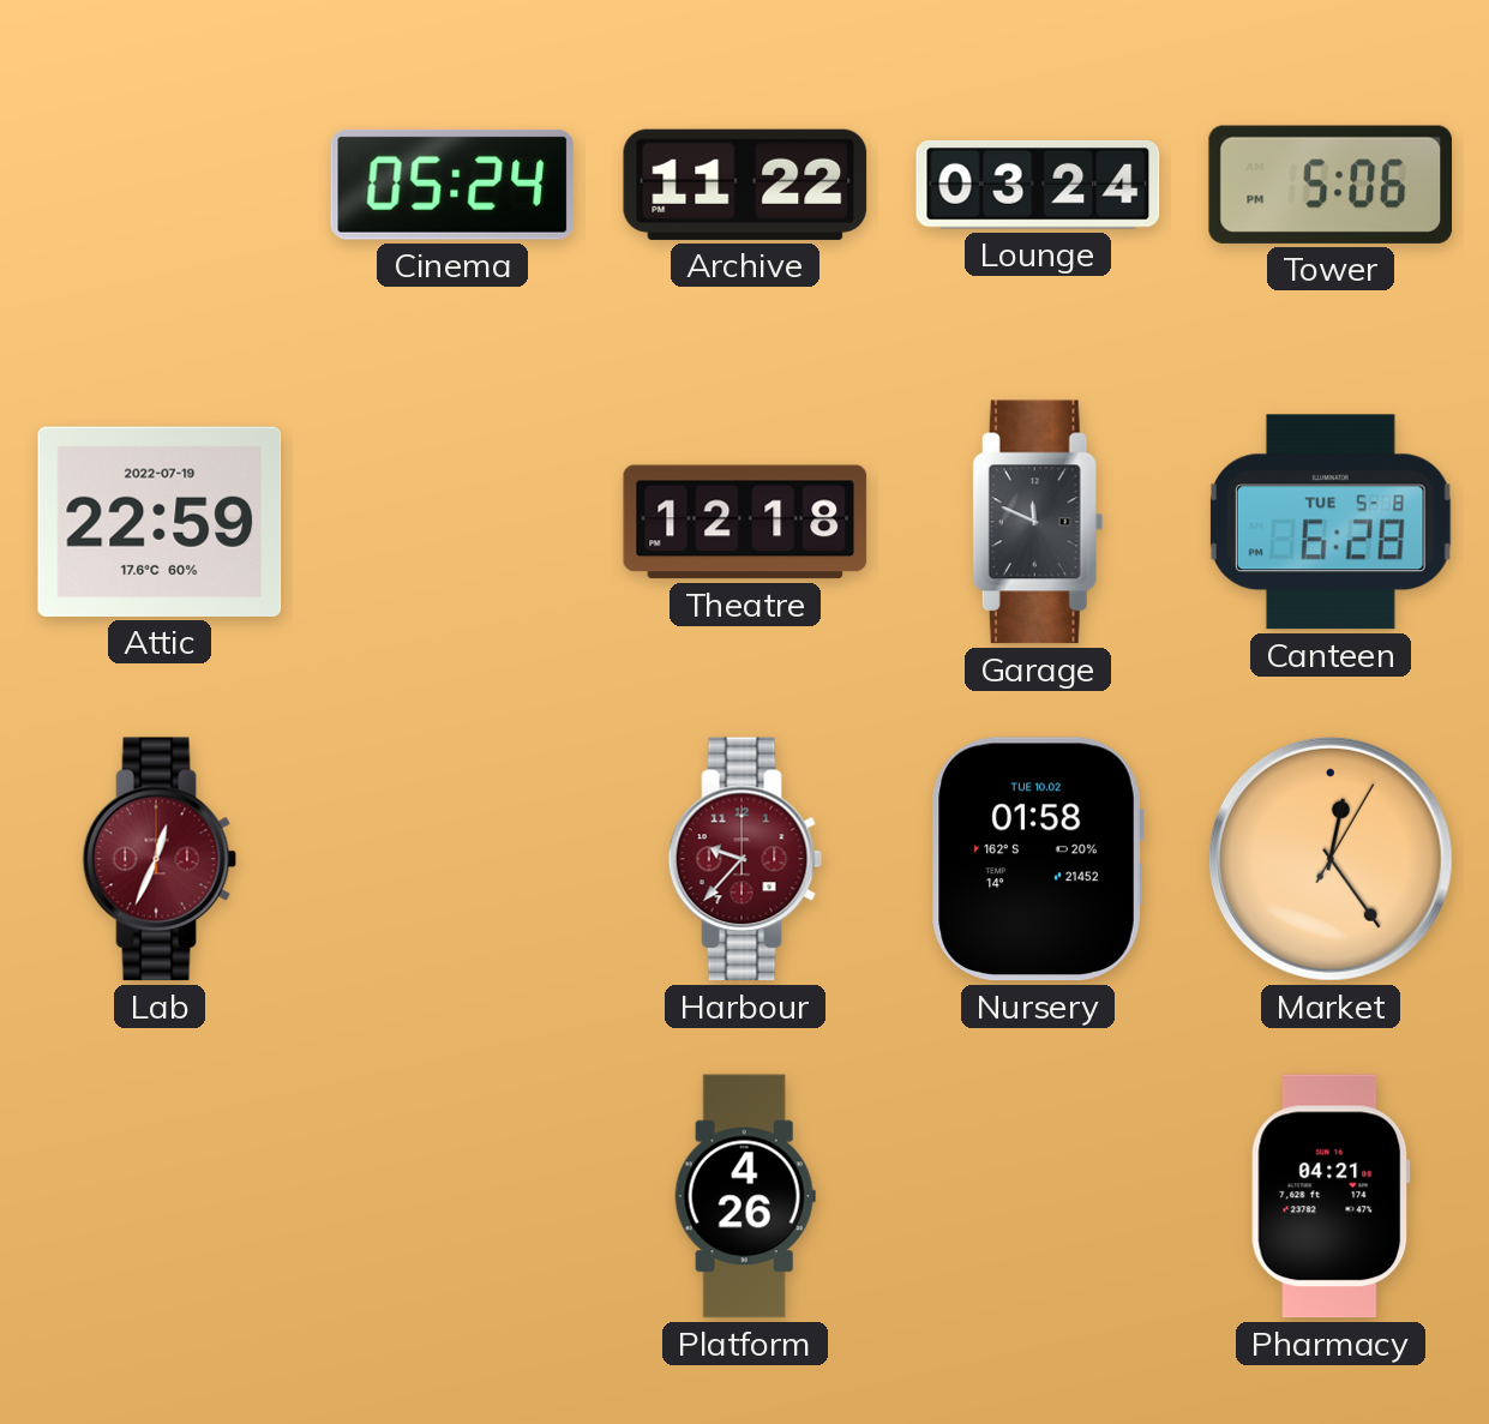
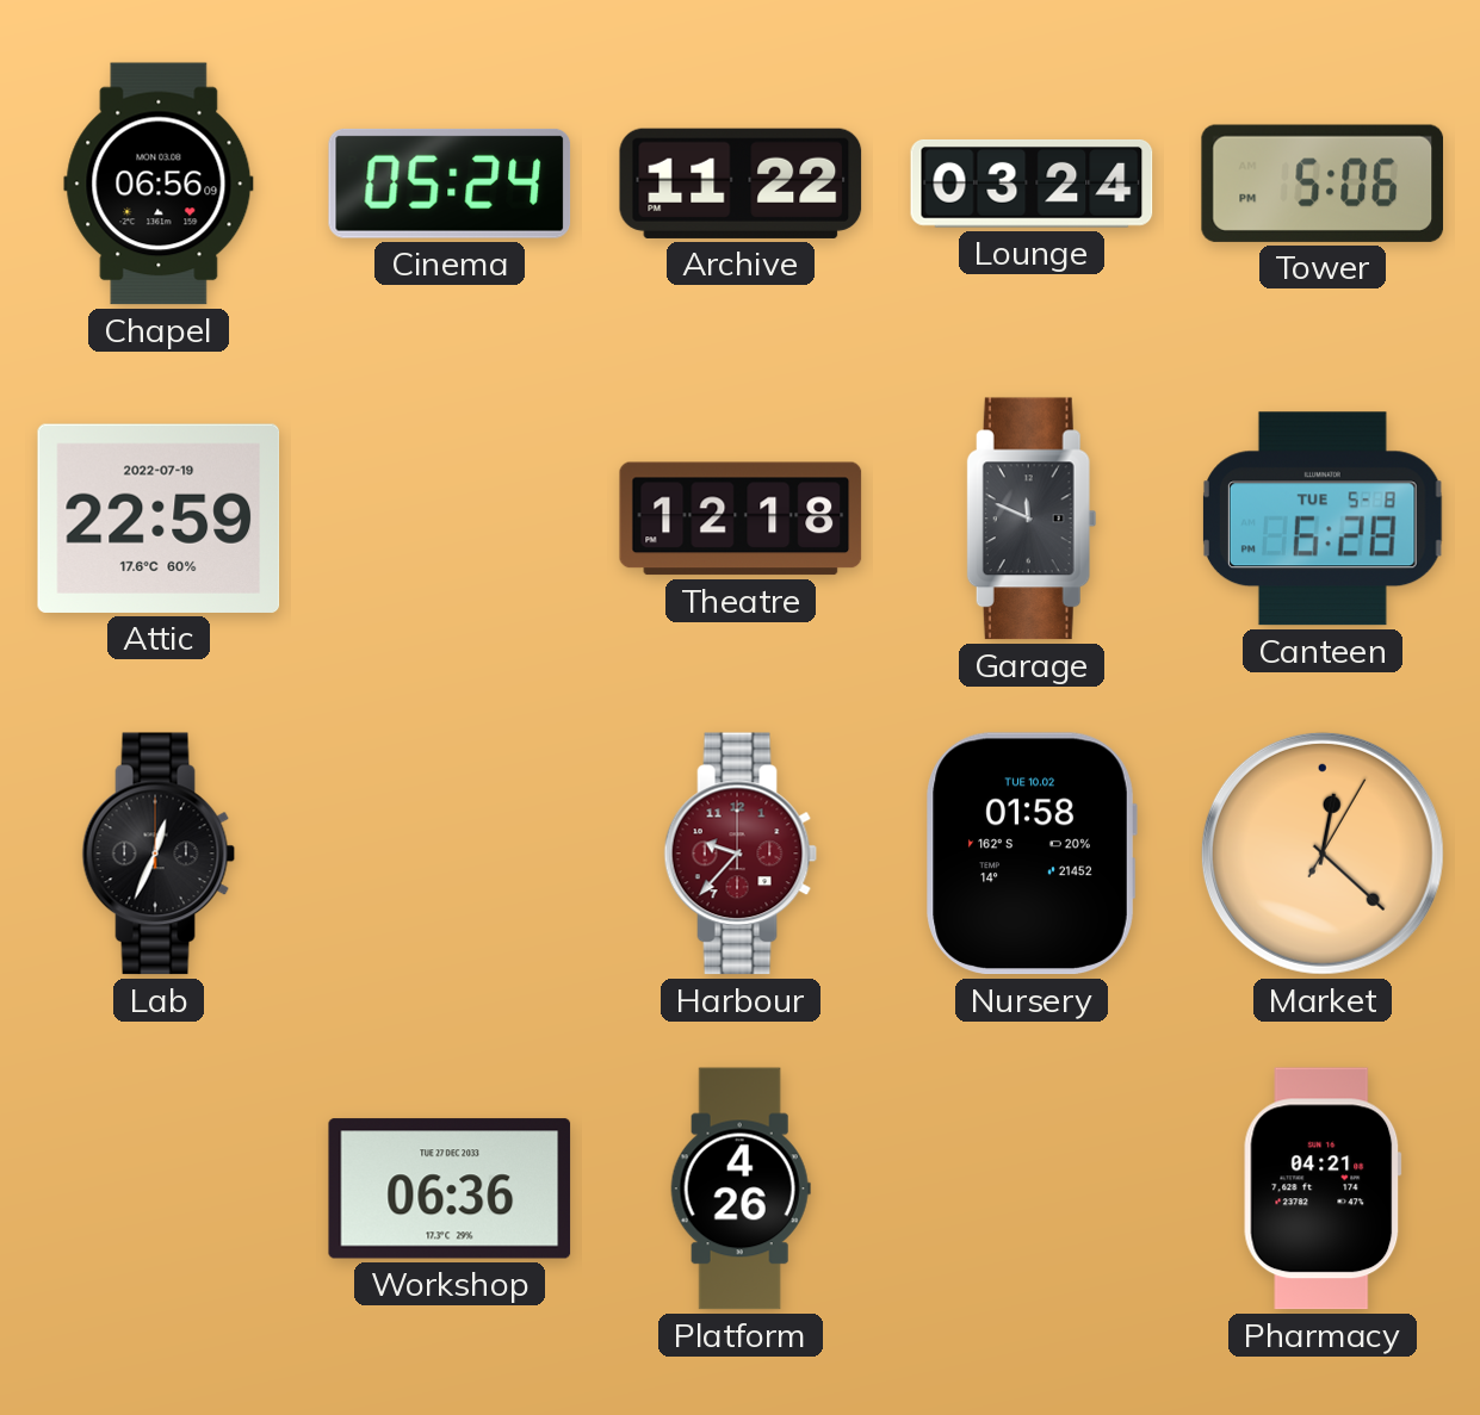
Chapel: none -> 06:56
Lab dial: burgundy -> black
Market: 12:24 -> 12:22
Workshop: none -> 06:36
